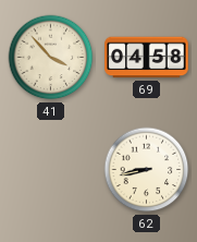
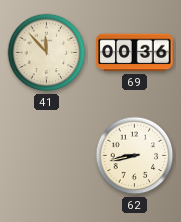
41: 3:53 -> 11:53
69: 04:58 -> 00:36
